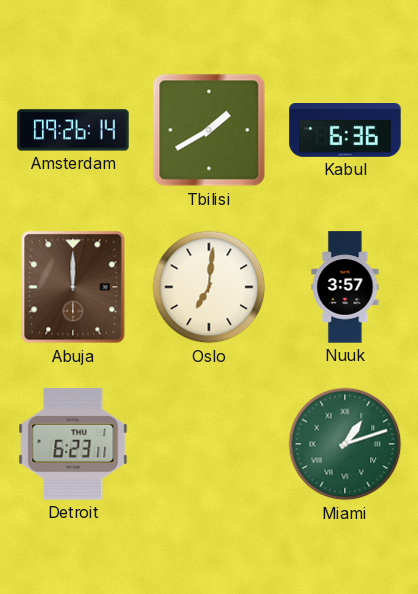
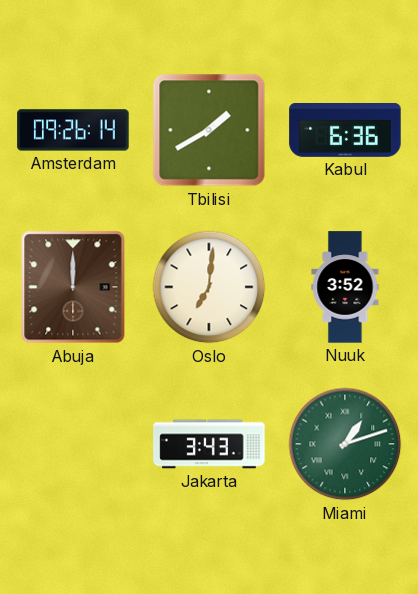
Nuuk: 3:57 -> 3:52
Detroit: 6:23 -> none
Jakarta: none -> 3:43
